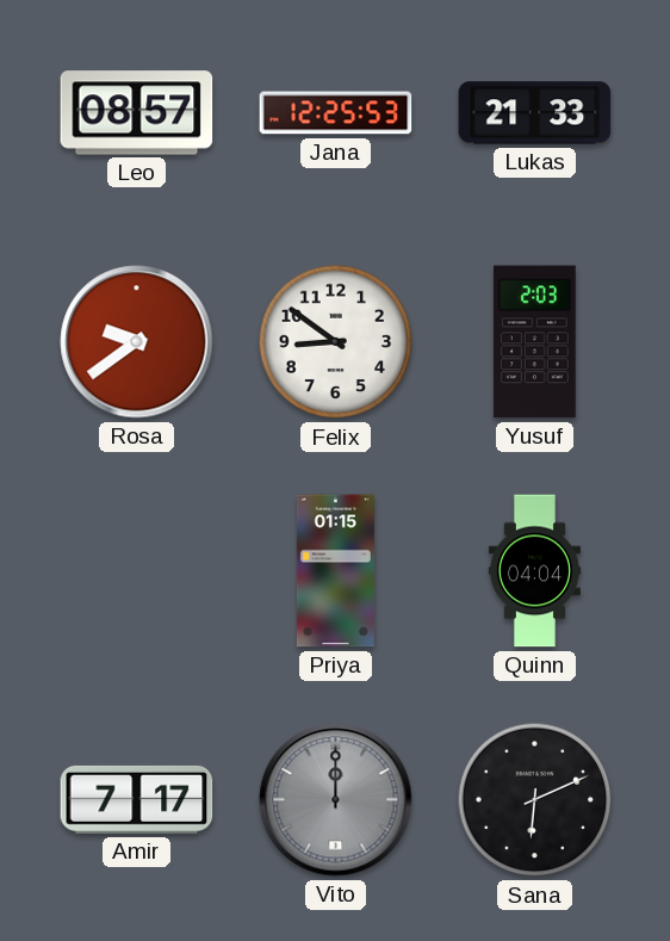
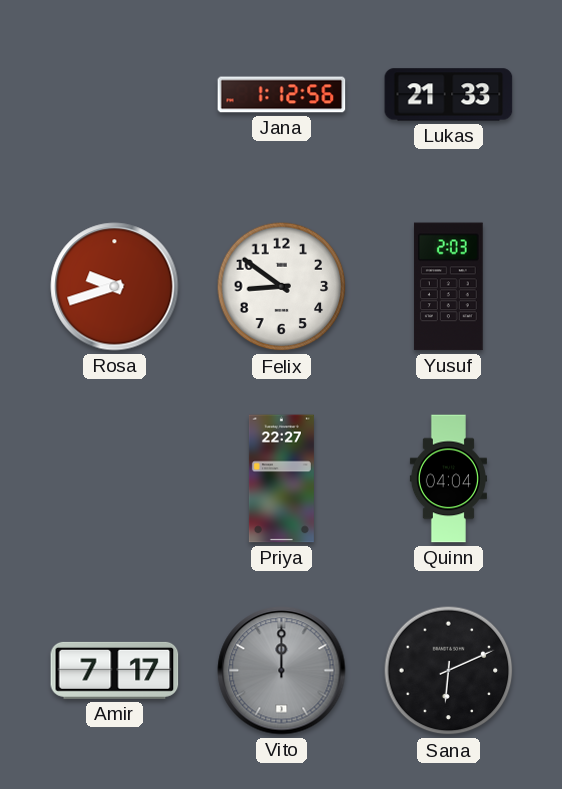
Leo: 08:57 -> none
Jana: 12:25 -> 1:12
Rosa: 9:39 -> 9:42
Priya: 01:15 -> 22:27
